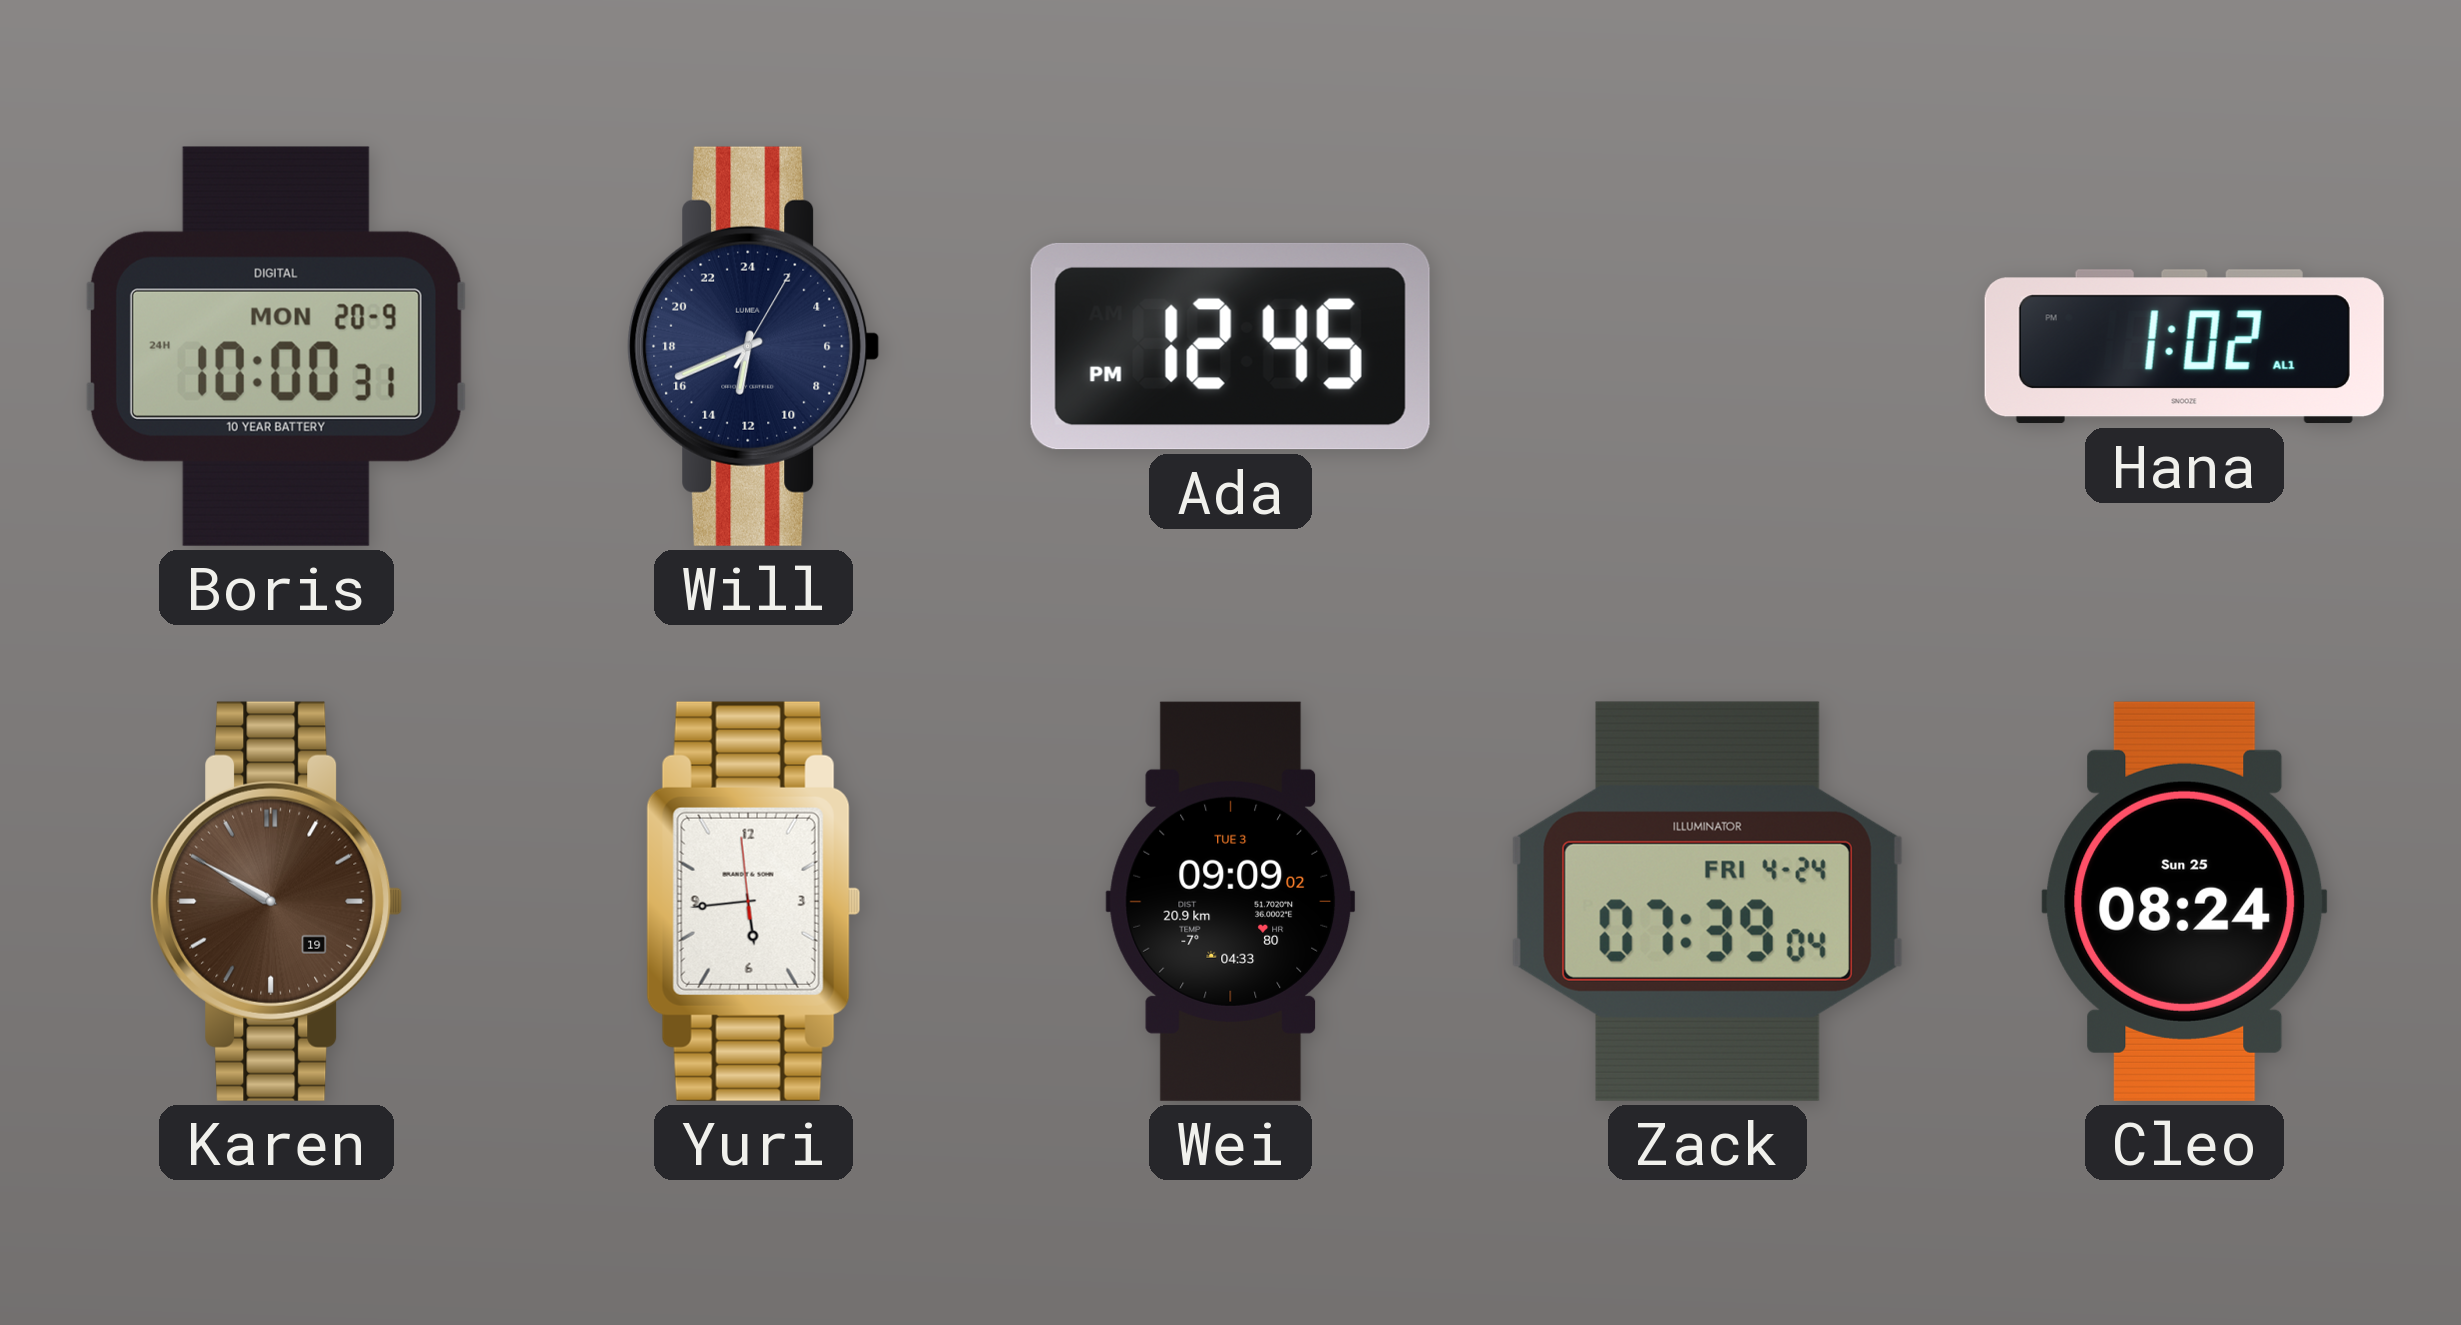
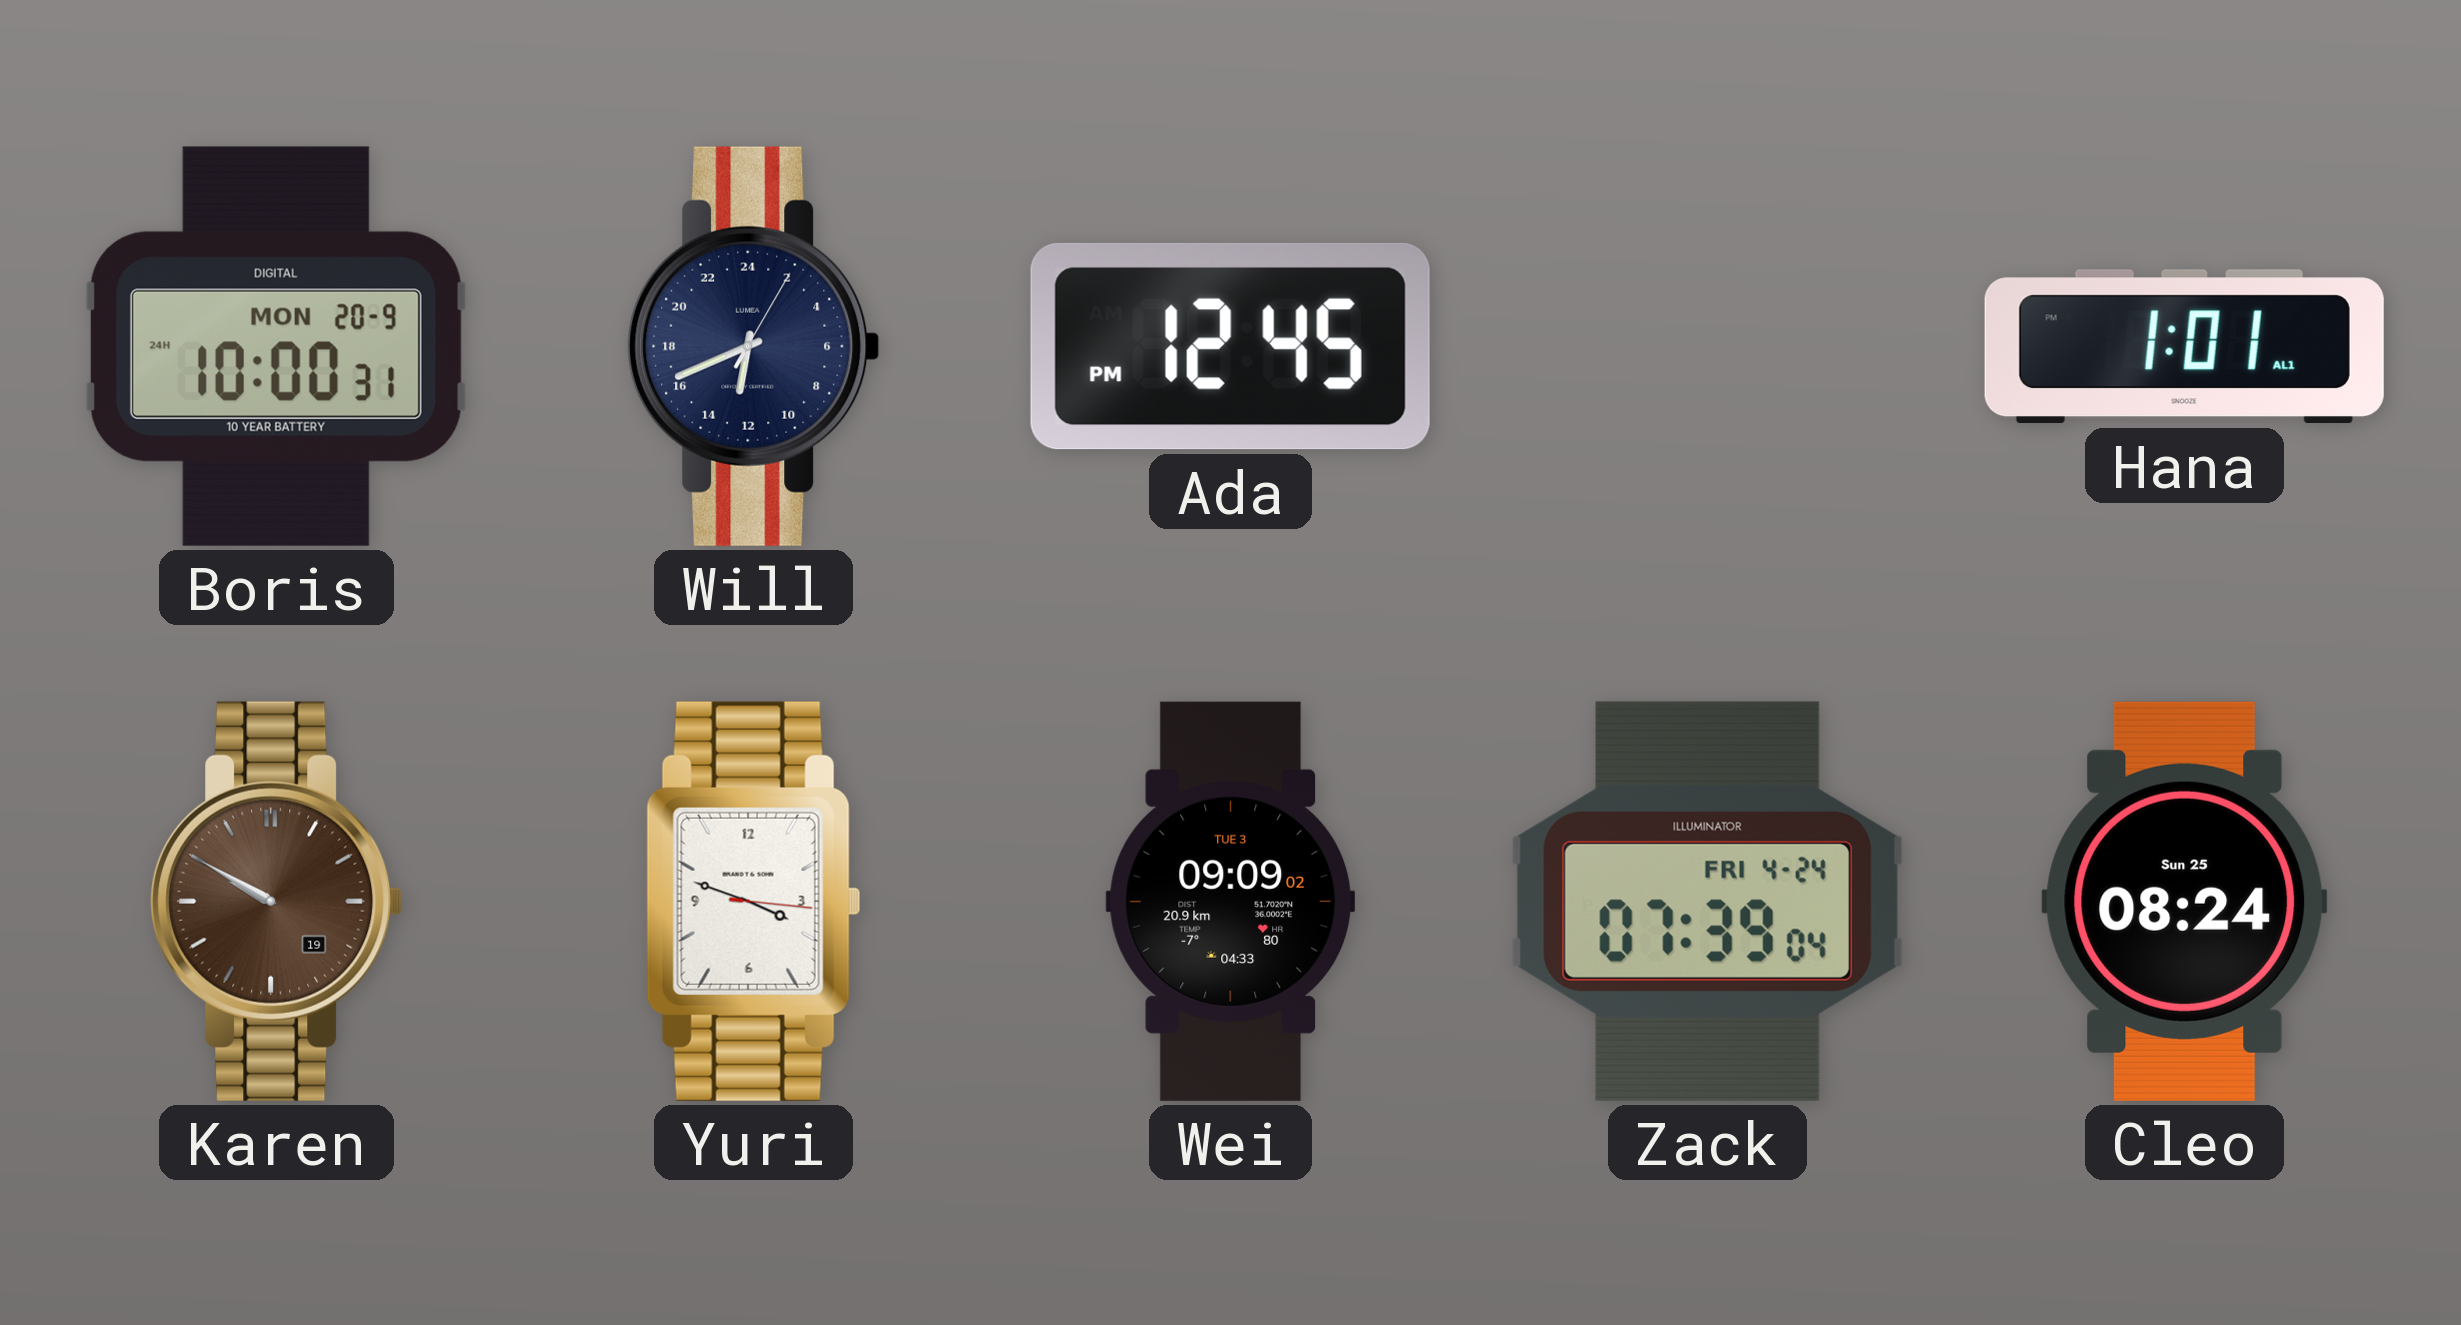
Hana: 1:02 -> 1:01
Yuri: 5:43 -> 3:48
